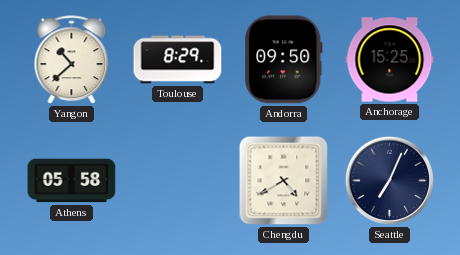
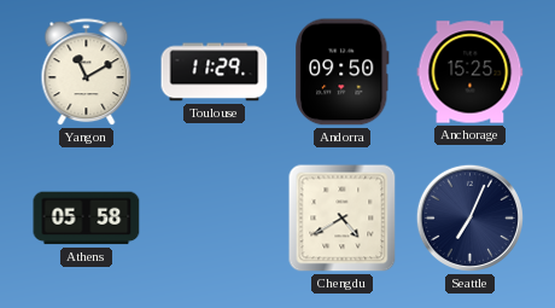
Yangon: 10:38 -> 11:10
Toulouse: 8:29 -> 11:29
